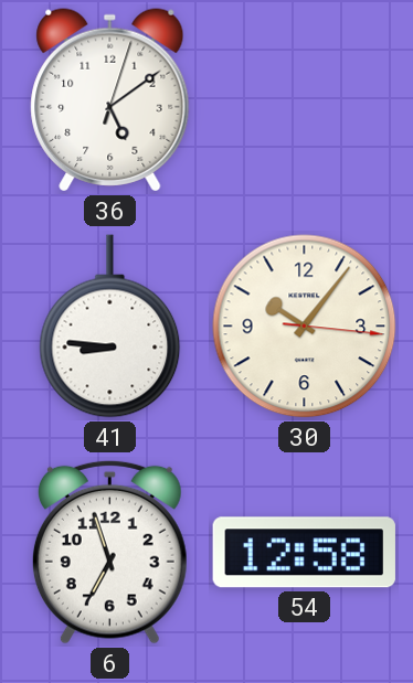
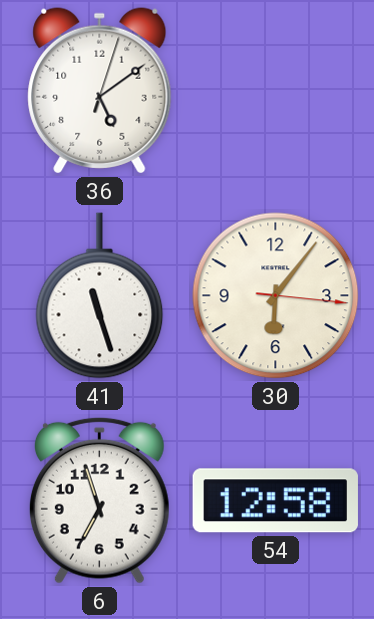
41: 8:46 -> 11:27
30: 10:06 -> 6:06
